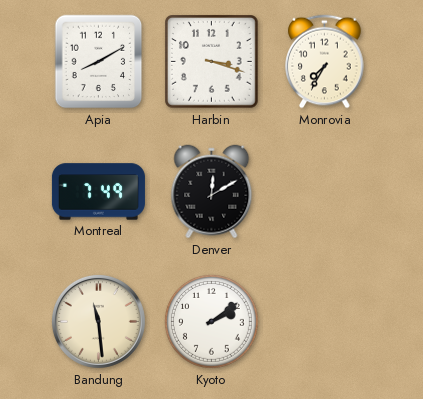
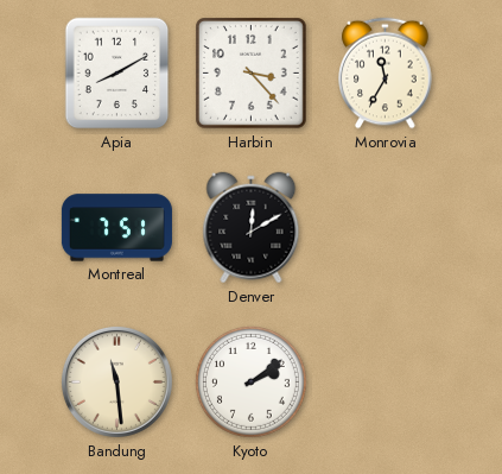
Harbin: 3:18 -> 3:23
Monrovia: 7:35 -> 11:35
Montreal: 7:49 -> 7:51
